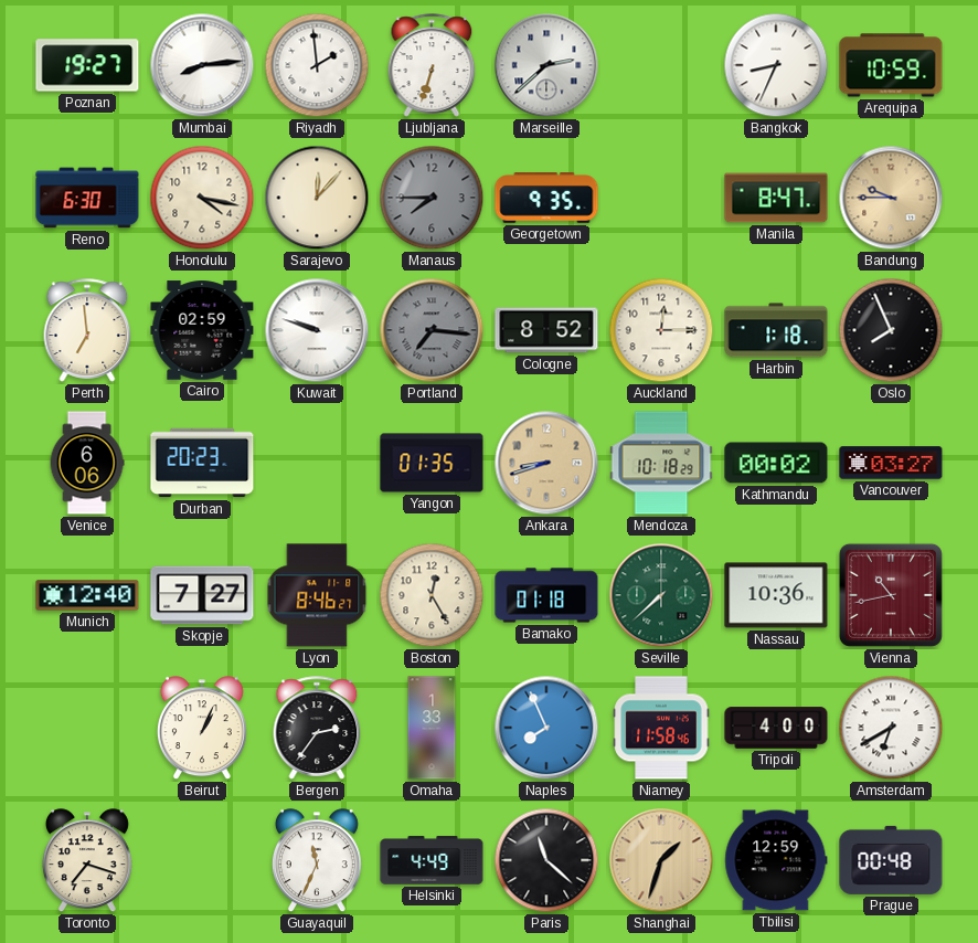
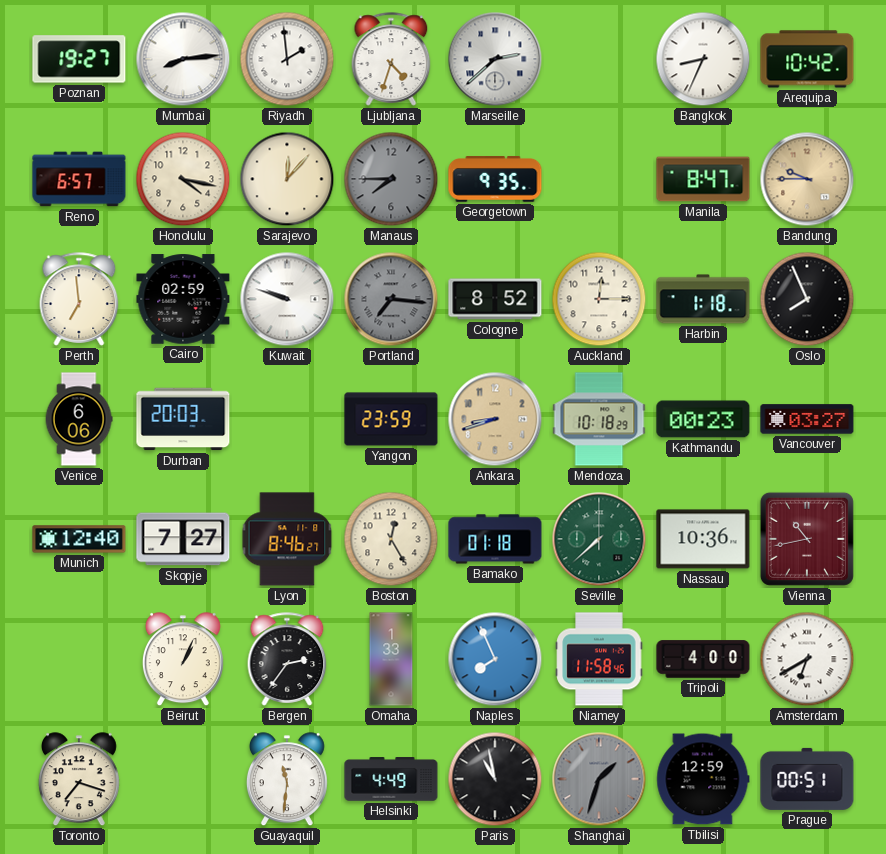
Ljubljana: 6:33 -> 4:33
Arequipa: 10:59 -> 10:42
Reno: 6:30 -> 6:57
Durban: 20:23 -> 20:03
Yangon: 01:35 -> 23:59
Kathmandu: 00:02 -> 00:23
Guayaquil: 11:34 -> 11:31
Paris: 11:22 -> 10:58
Shanghai dial: champagne -> grey
Prague: 00:48 -> 00:51
